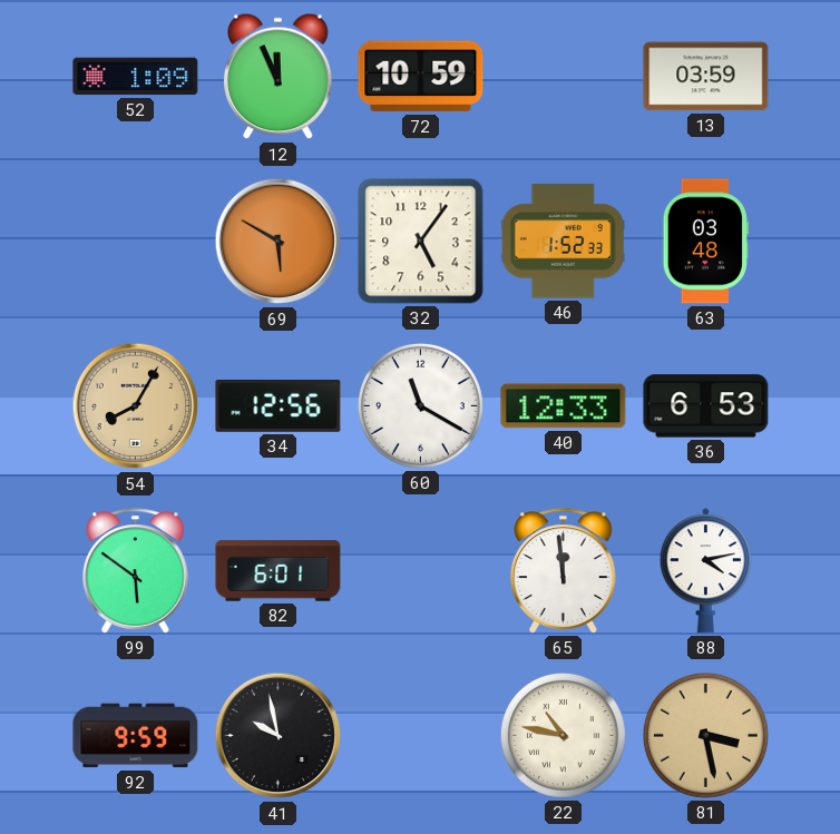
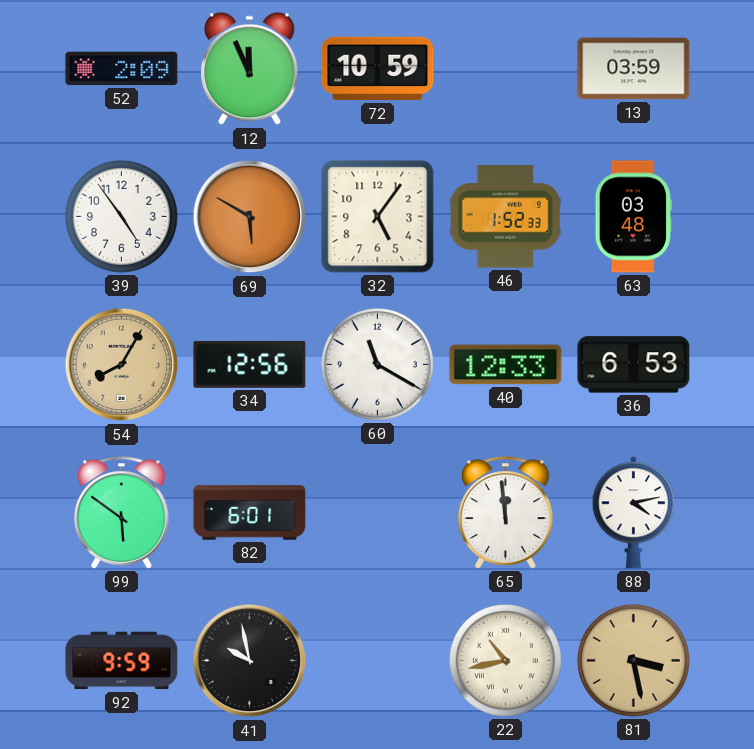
52: 1:09 -> 2:09
39: none -> 4:54
22: 10:47 -> 10:43
